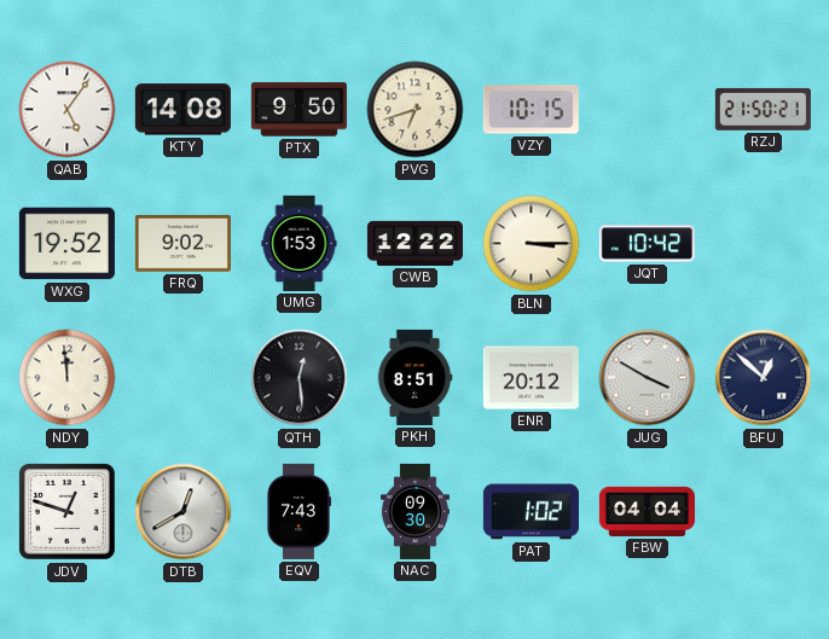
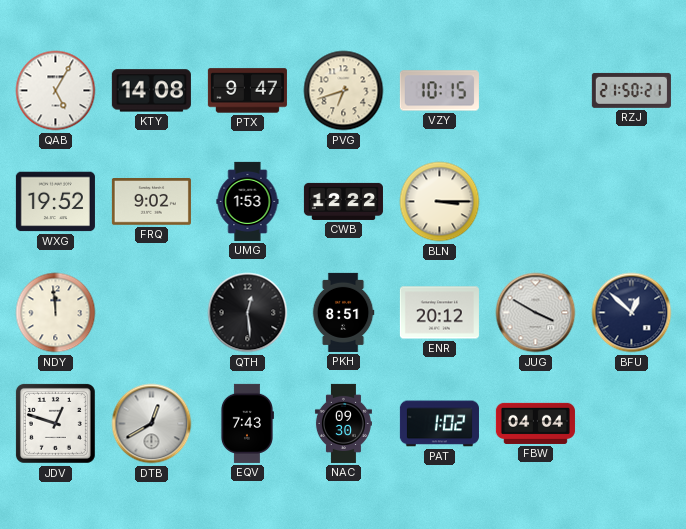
QAB: 5:06 -> 5:05
PTX: 9:50 -> 9:47
JQT: 10:42 -> none
